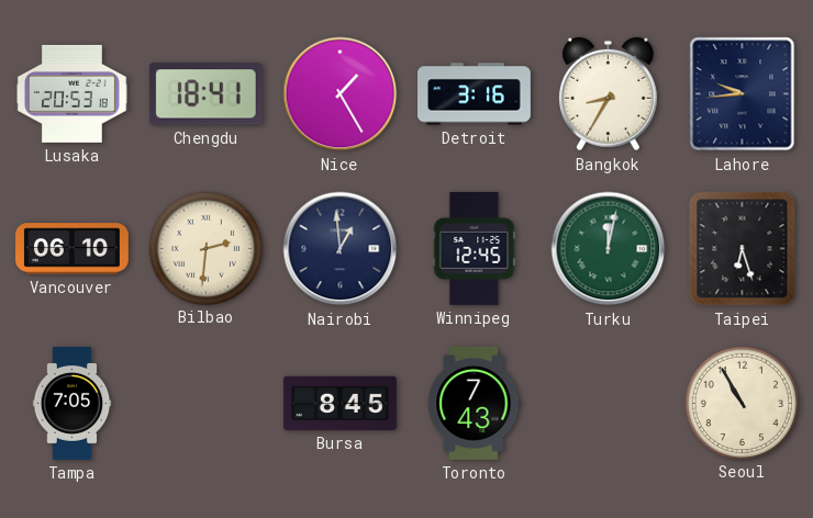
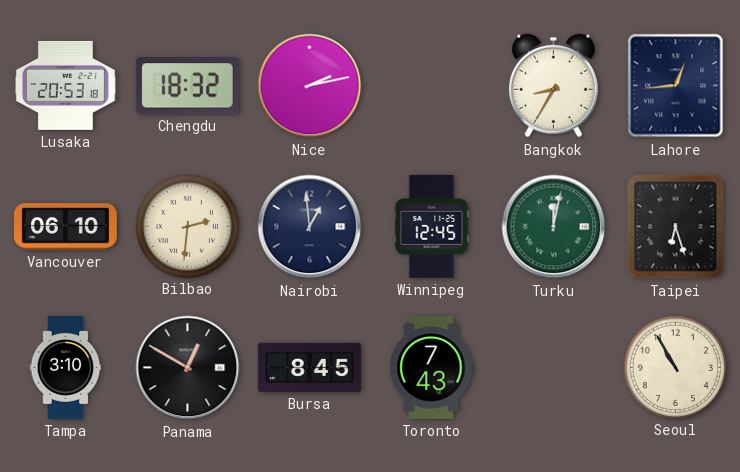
Chengdu: 18:41 -> 18:32
Nice: 1:25 -> 2:13
Detroit: 3:16 -> none
Lahore: 9:44 -> 12:44
Tampa: 7:05 -> 3:10
Panama: none -> 12:50
